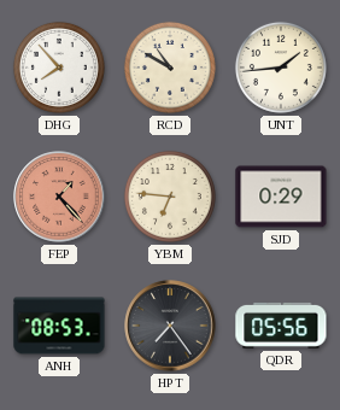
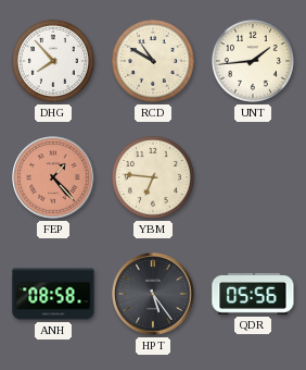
SJD: 0:29 -> none
ANH: 08:53 -> 08:58
HPT: 7:24 -> 5:24
